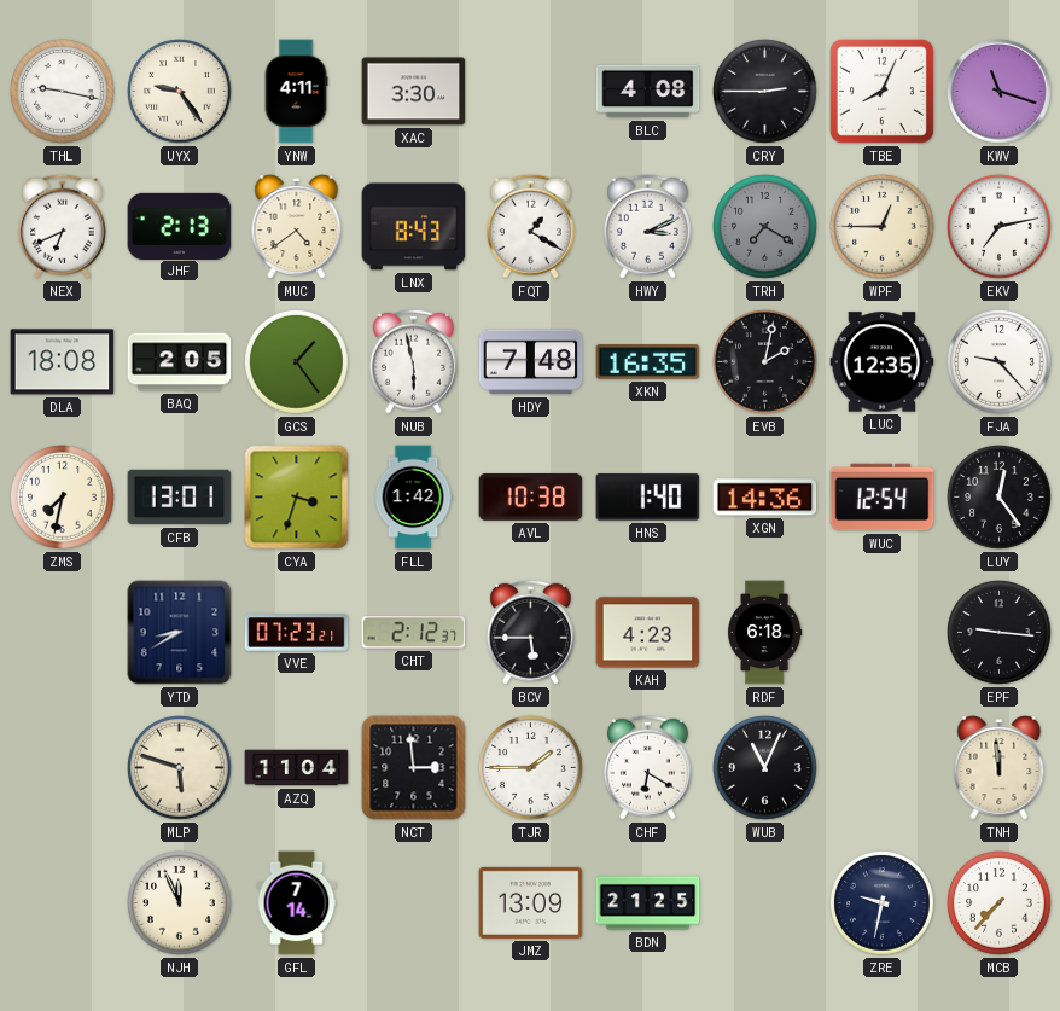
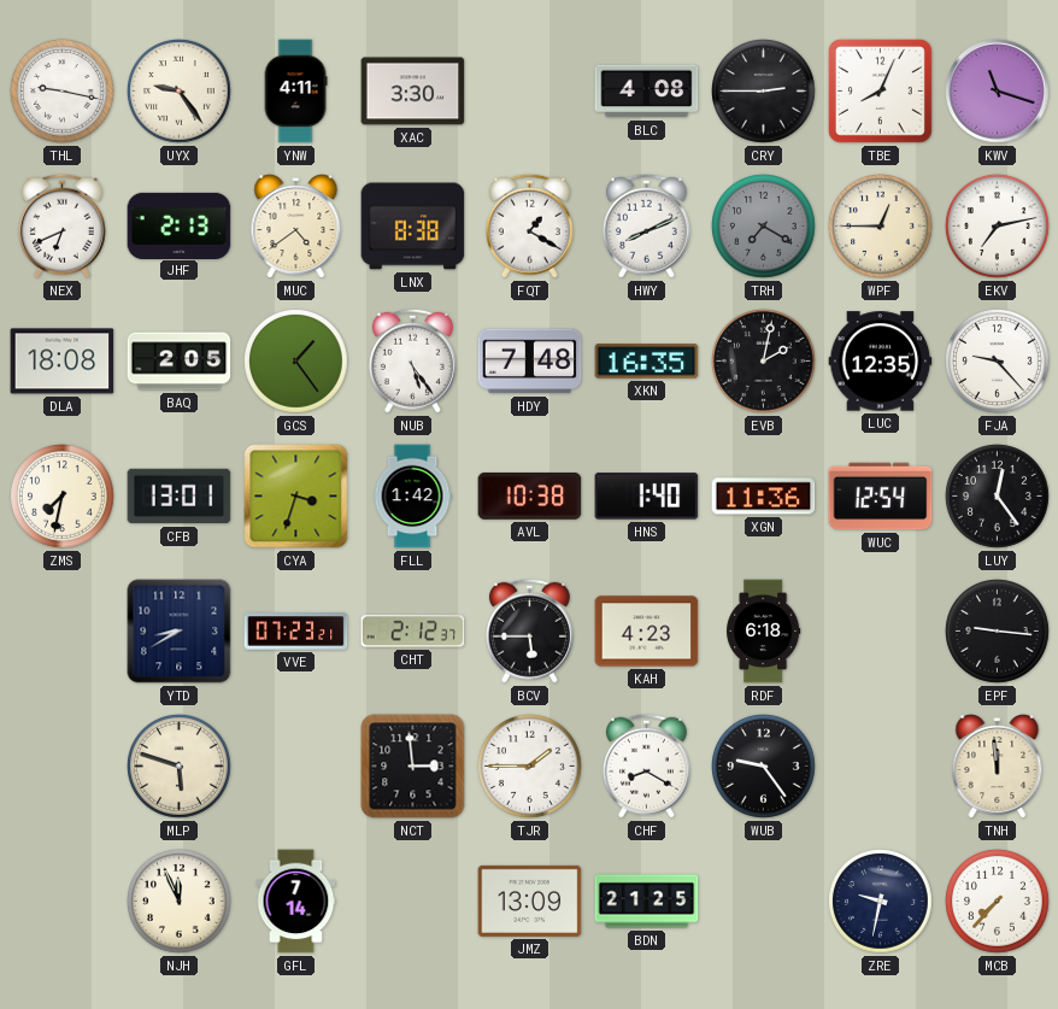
LNX: 8:43 -> 8:38
HWY: 3:11 -> 8:11
NUB: 5:58 -> 5:24
XGN: 14:36 -> 11:36
AZQ: 11:04 -> none
CHF: 6:20 -> 8:20
WUB: 11:04 -> 9:24
